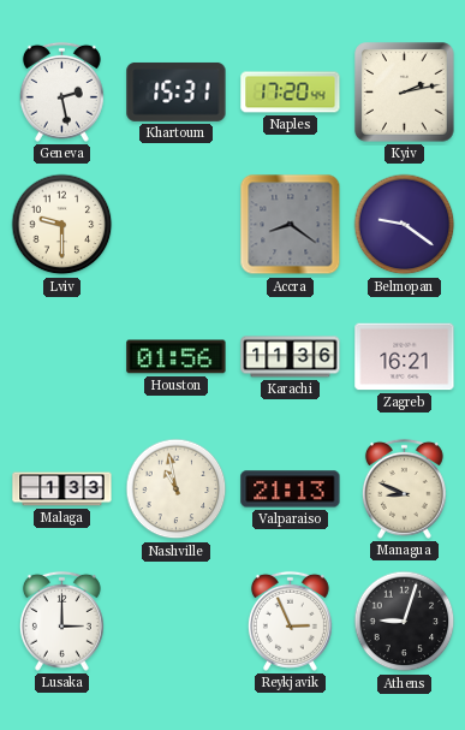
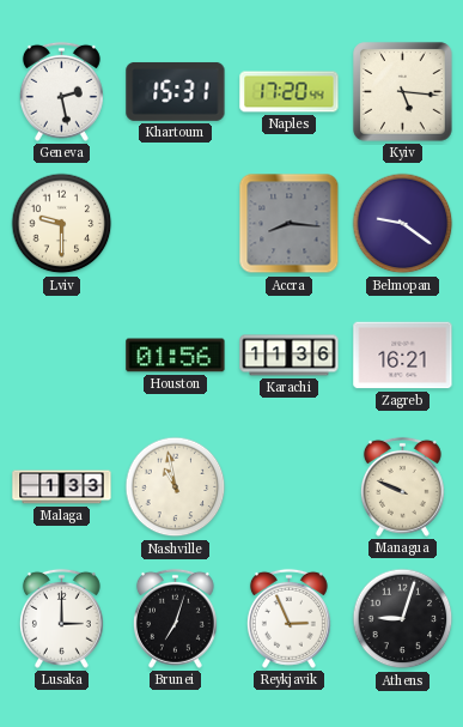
Kyiv: 2:13 -> 5:16
Accra: 8:21 -> 8:16
Valparaiso: 21:13 -> none
Managua: 8:49 -> 9:49
Brunei: none -> 7:03
